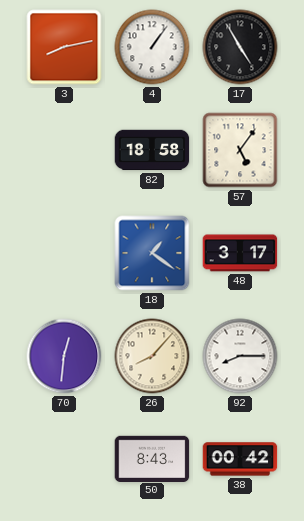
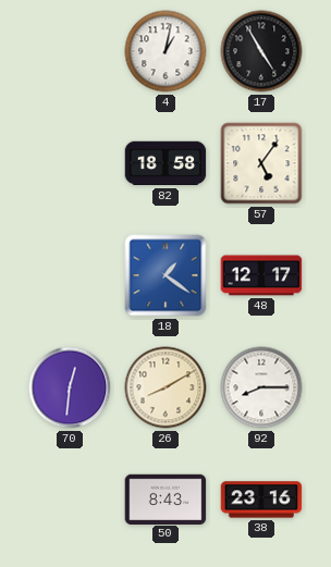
3: 8:13 -> none
4: 1:06 -> 1:02
48: 3:17 -> 12:17
26: 8:07 -> 8:10
38: 00:42 -> 23:16
